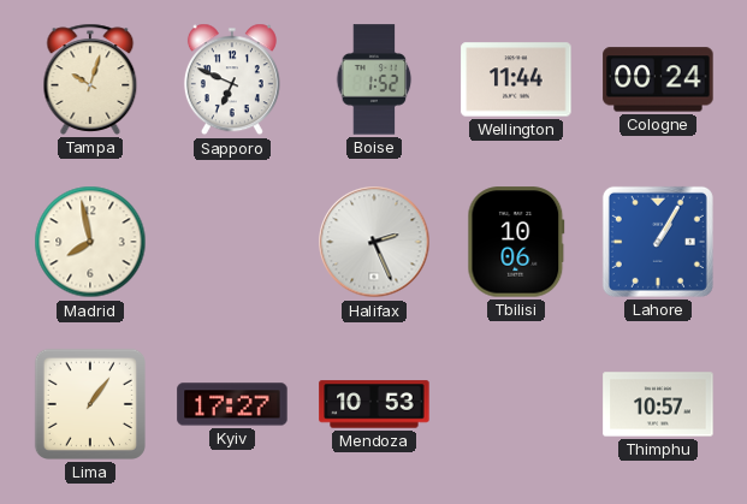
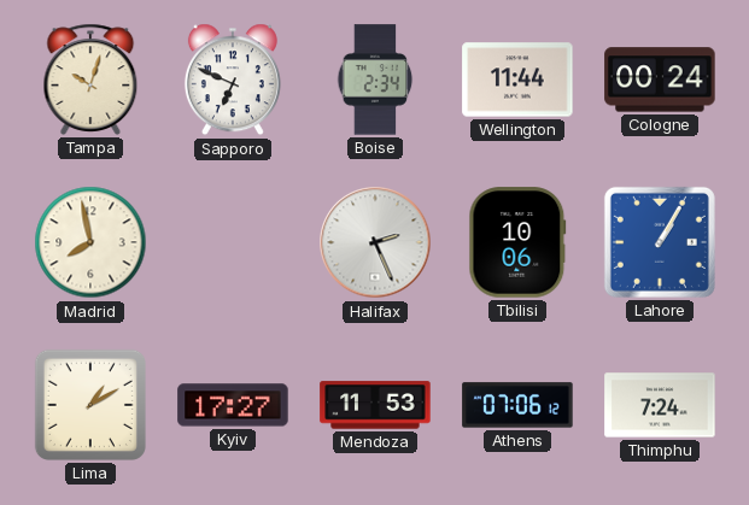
Boise: 1:52 -> 2:34
Lima: 1:06 -> 1:10
Mendoza: 10:53 -> 11:53
Athens: none -> 07:06
Thimphu: 10:57 -> 7:24
